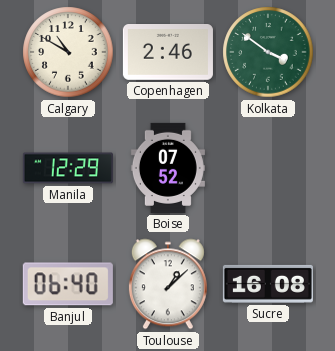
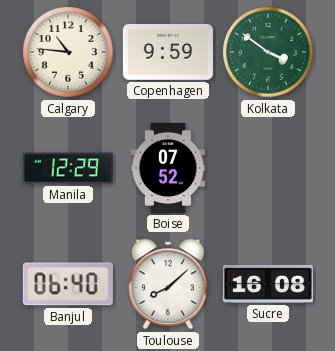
Calgary: 10:50 -> 10:46
Copenhagen: 2:46 -> 9:59
Toulouse: 1:08 -> 8:08
